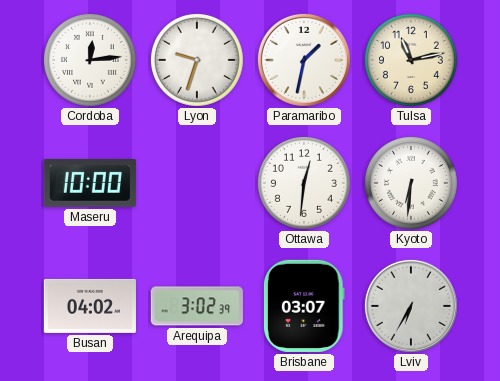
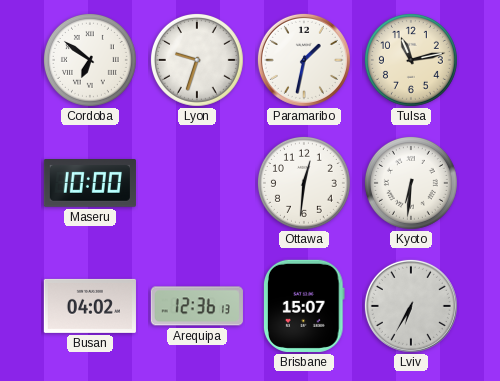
Cordoba: 12:14 -> 6:51
Arequipa: 3:02 -> 12:36
Brisbane: 03:07 -> 15:07
